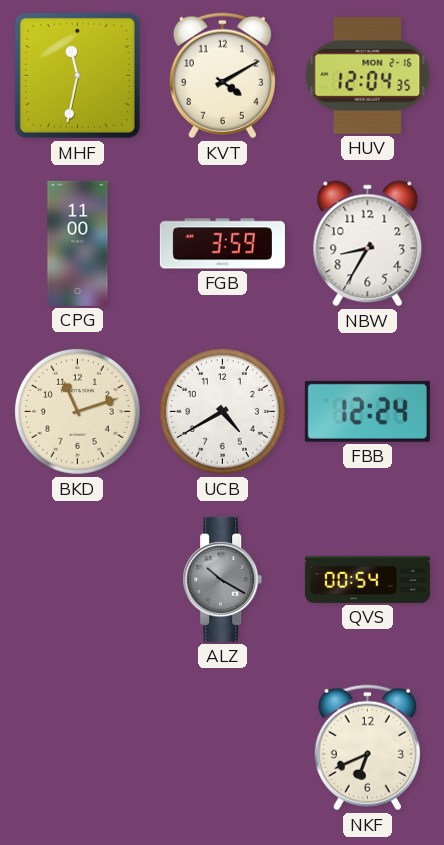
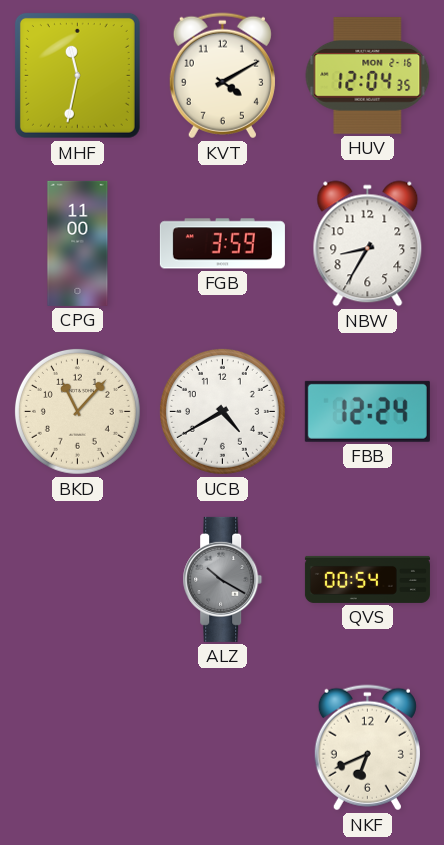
BKD: 11:12 -> 11:07
